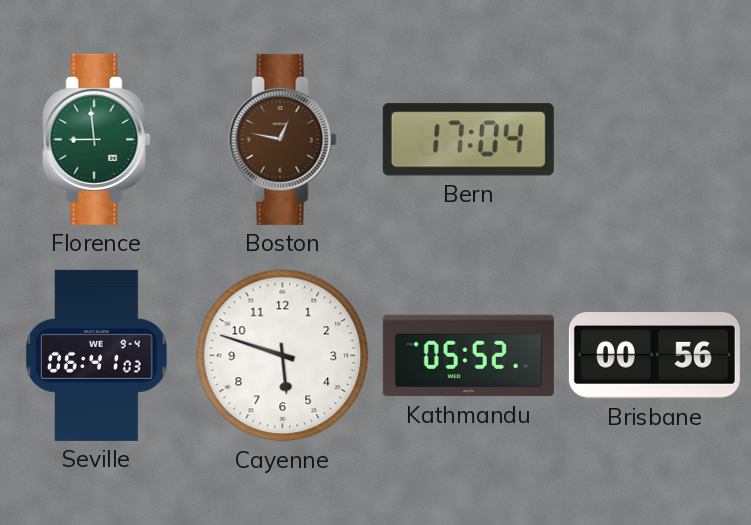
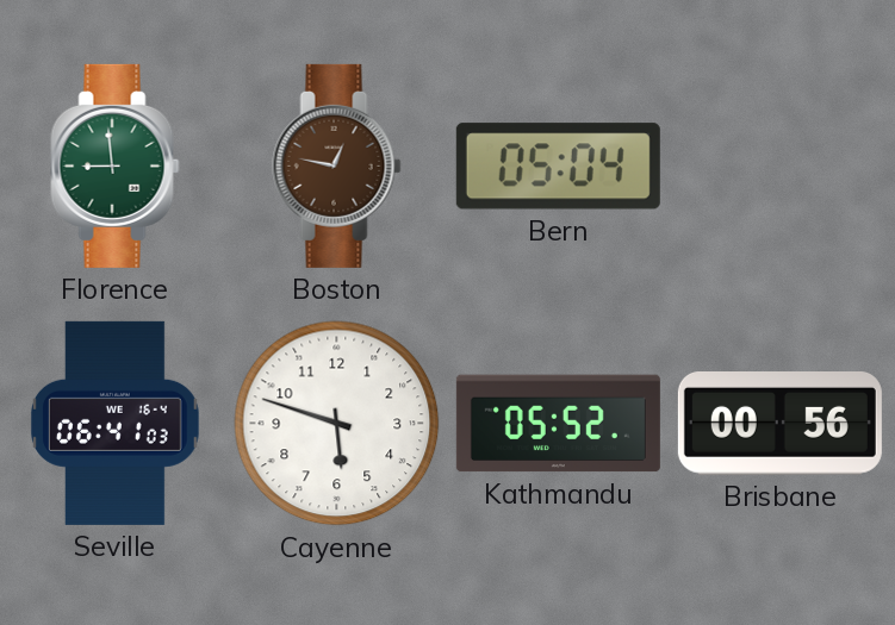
Bern: 17:04 -> 05:04
Seville date: WE 9-4 -> WE 16-4
